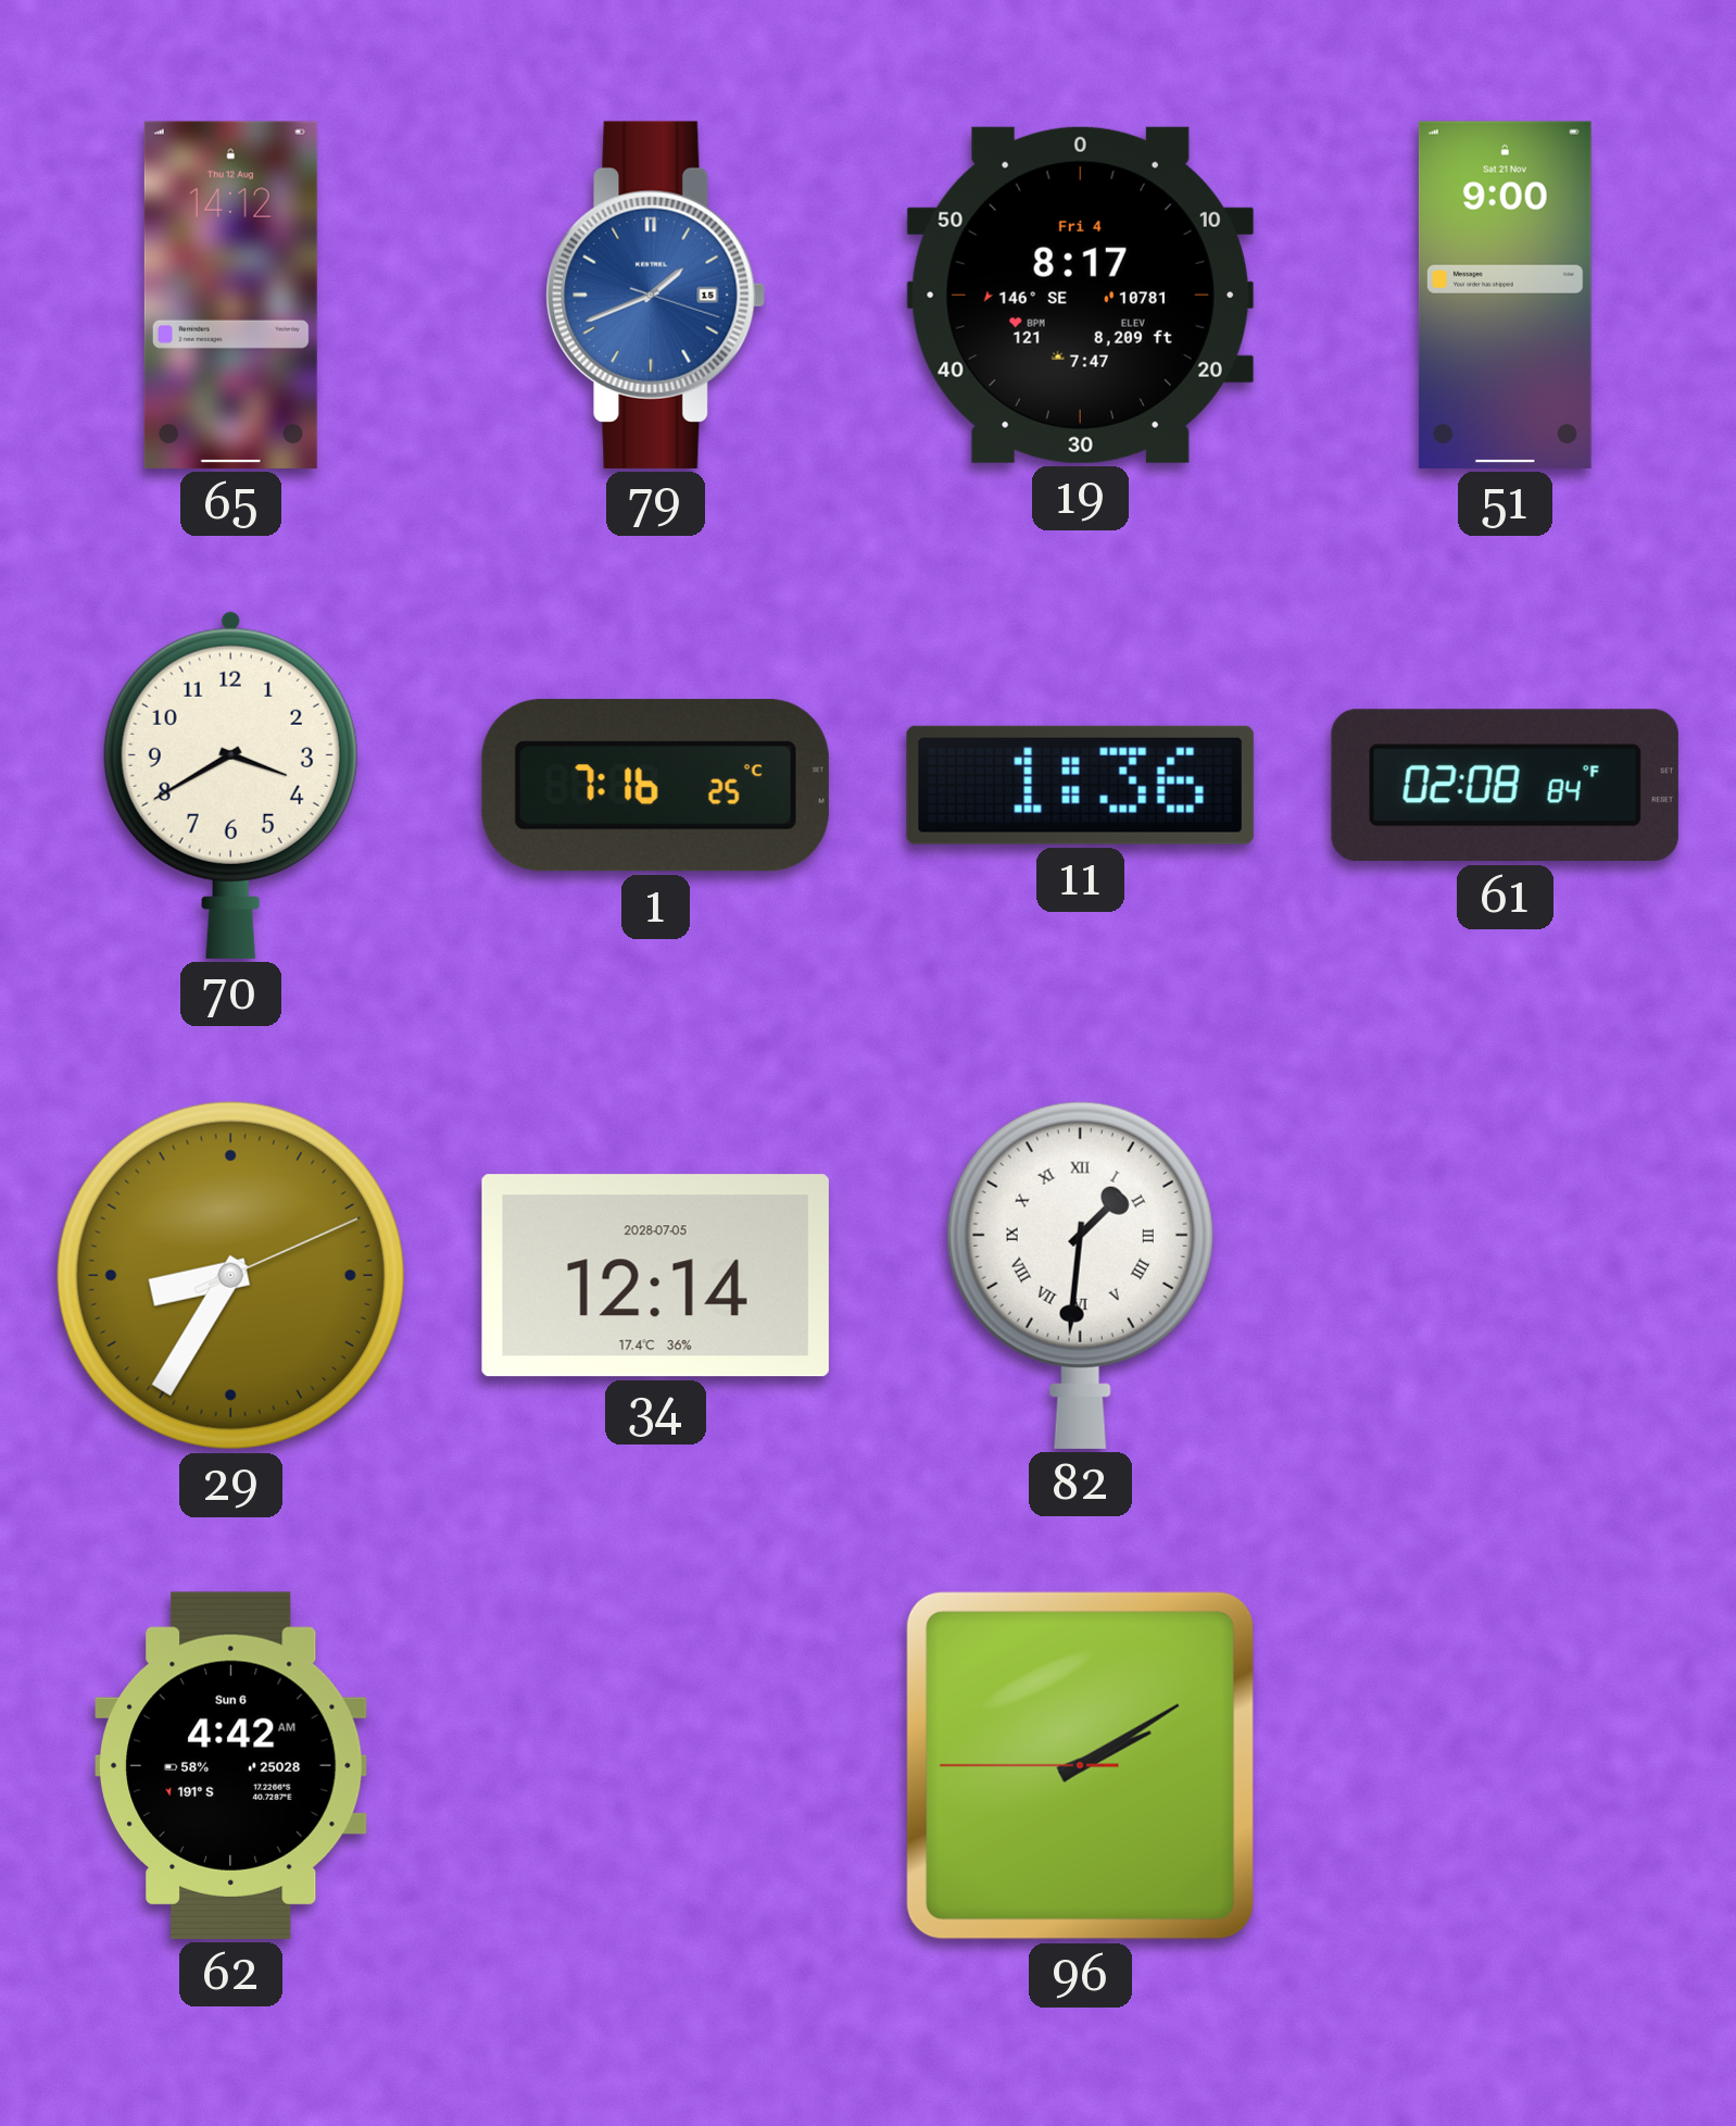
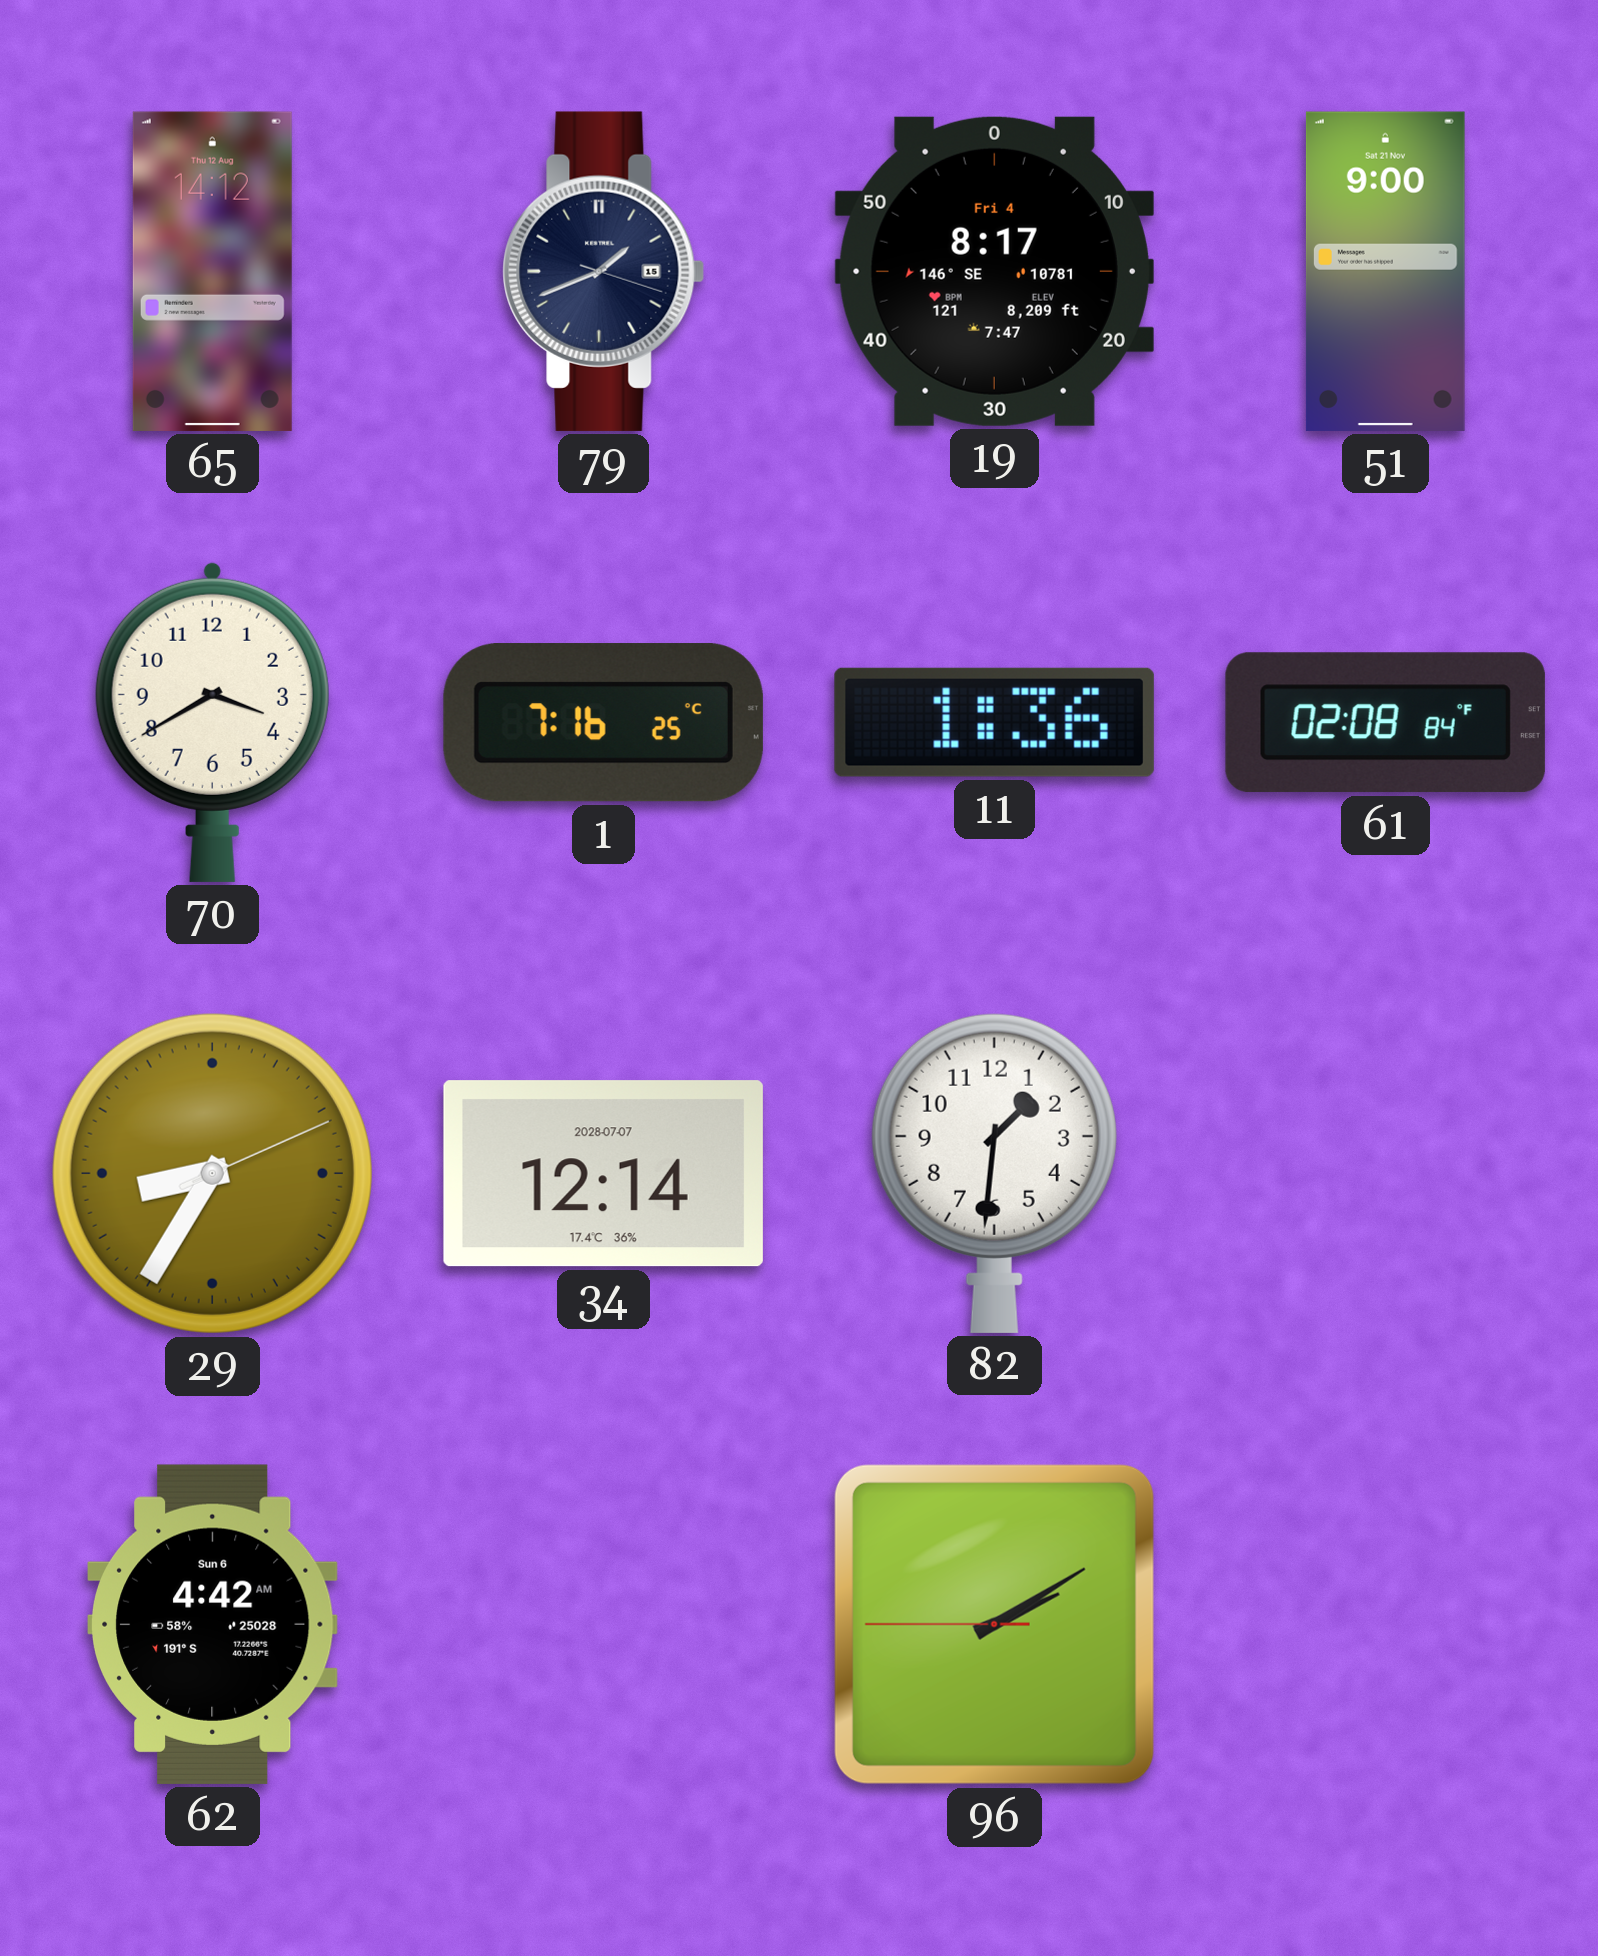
79 dial: blue -> navy
34 date: 2028-07-05 -> 2028-07-07
82 numerals: Roman -> Arabic
